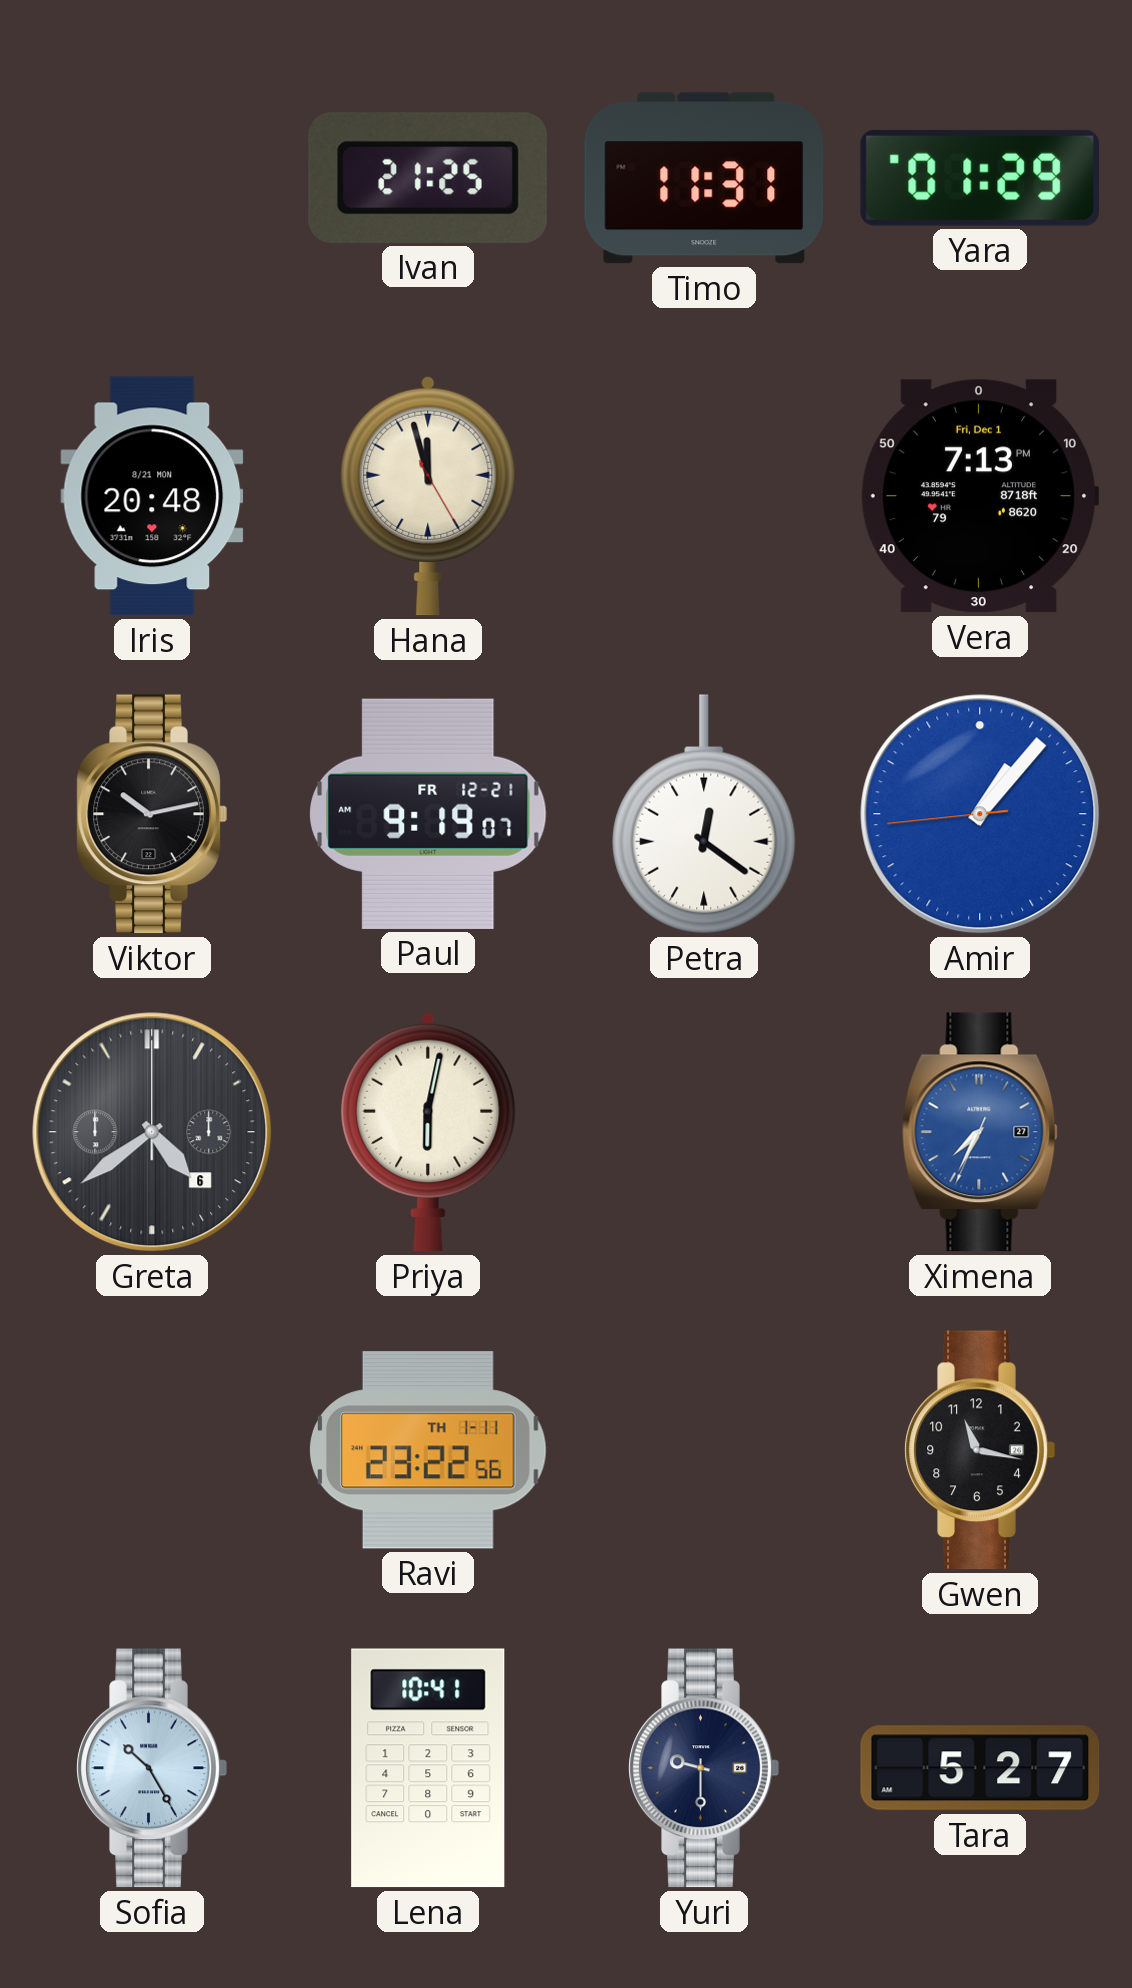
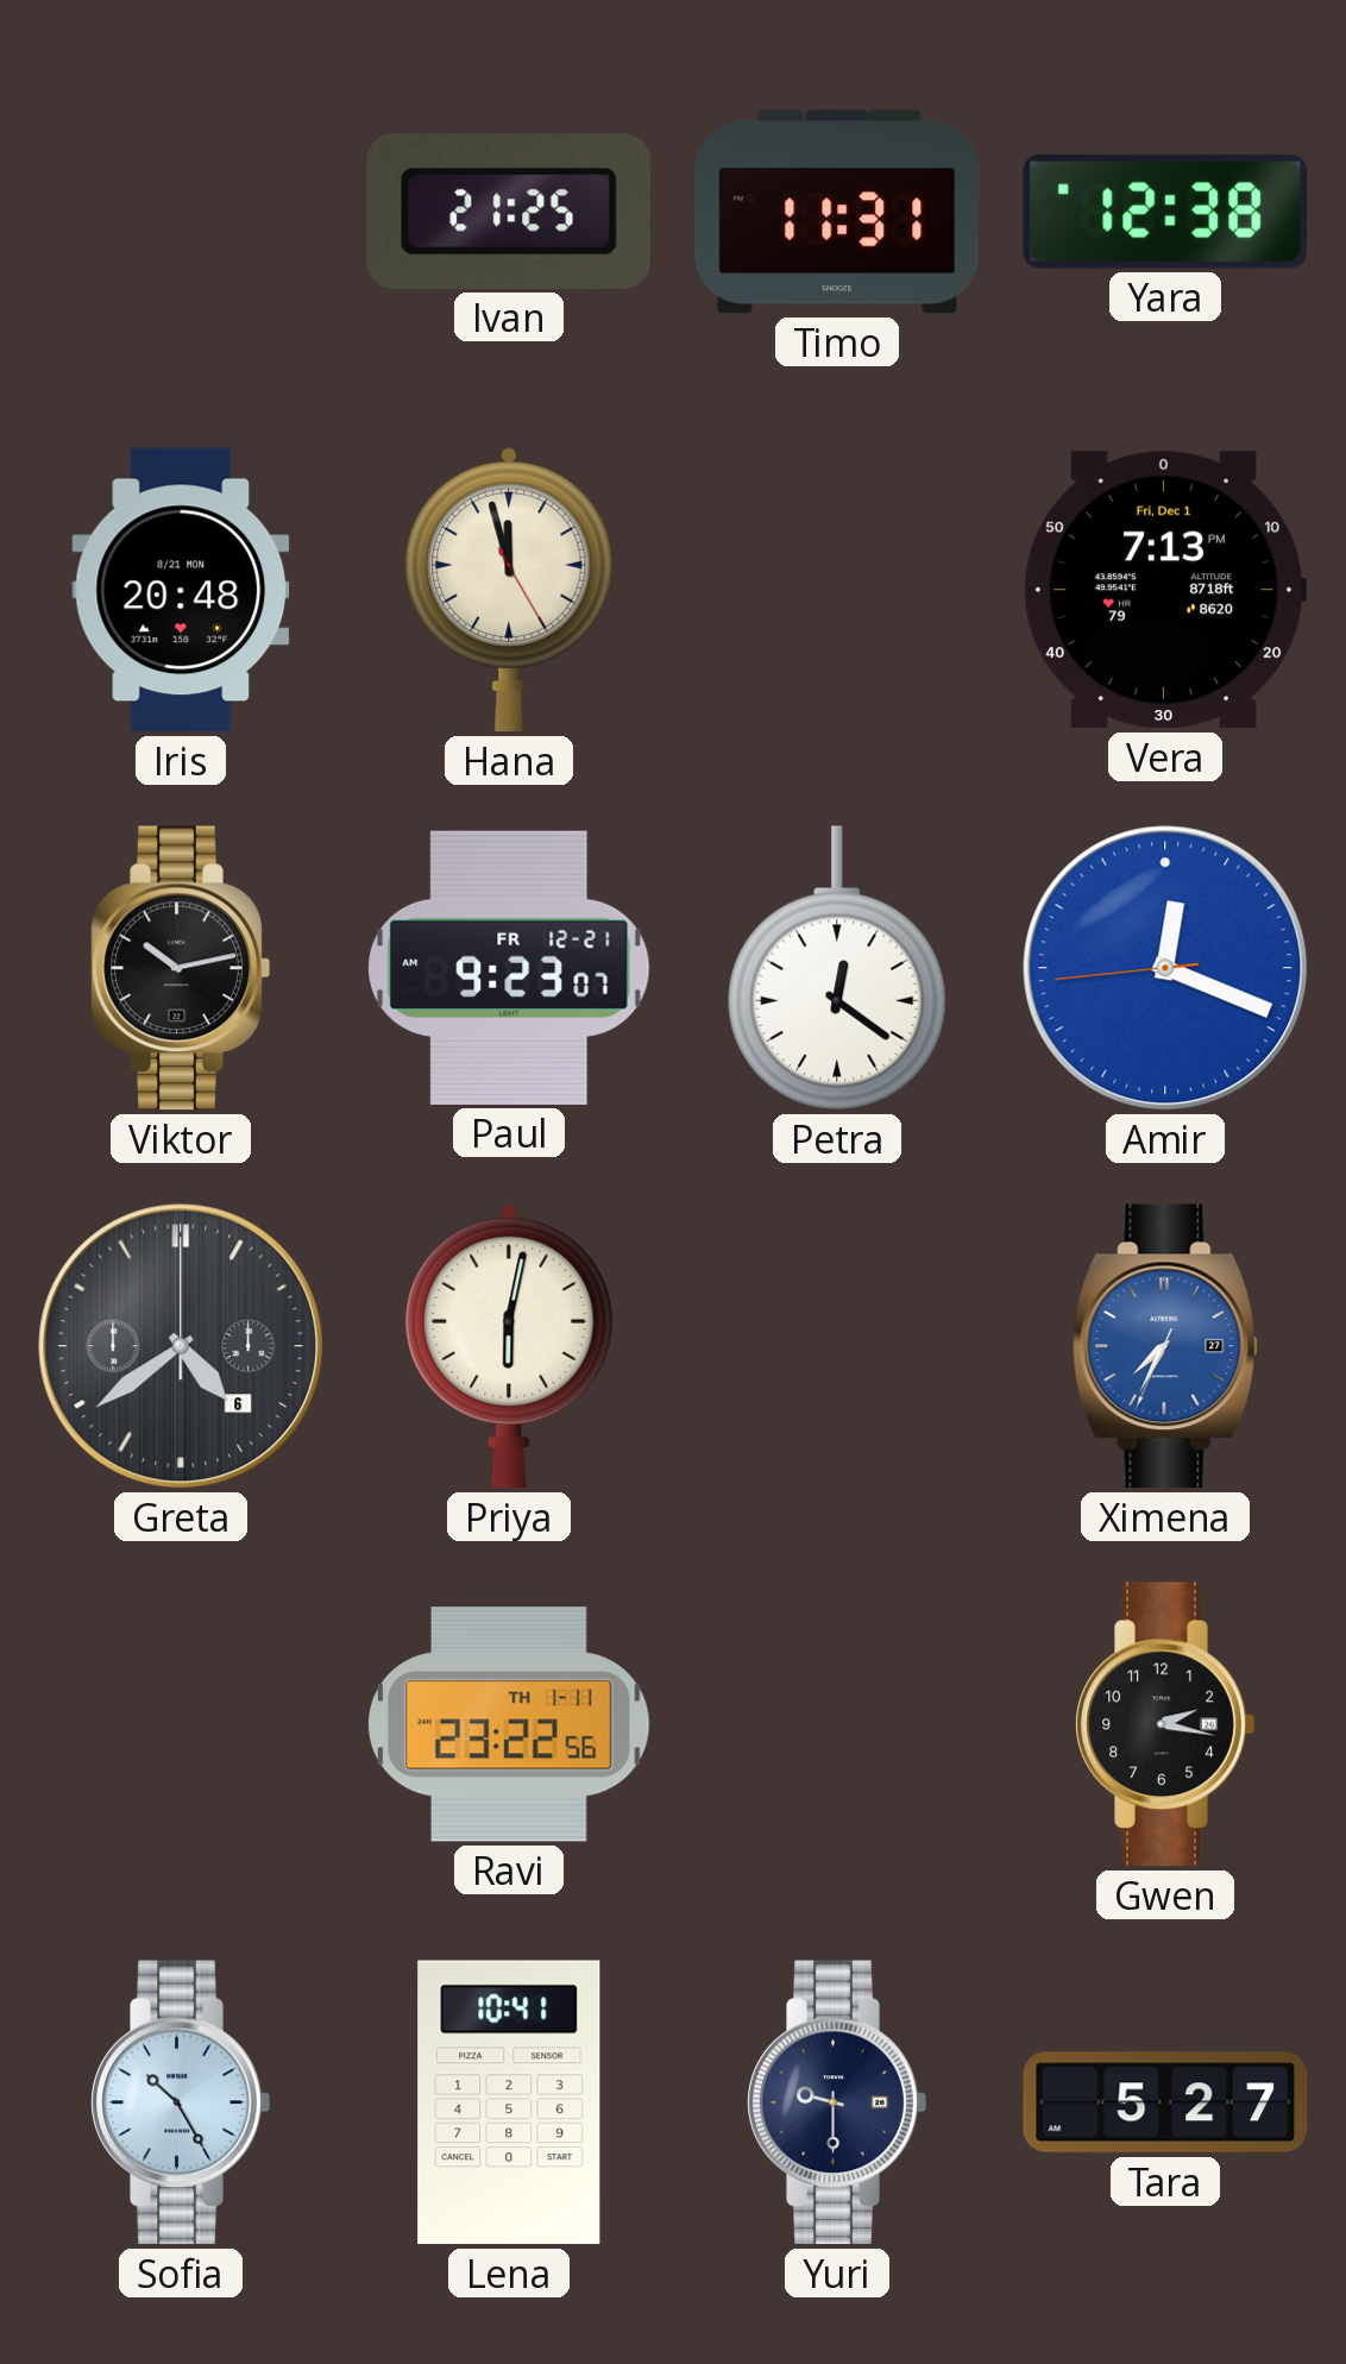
Yara: 01:29 -> 12:38
Paul: 9:19 -> 9:23
Amir: 1:06 -> 12:18
Gwen: 11:17 -> 2:17
